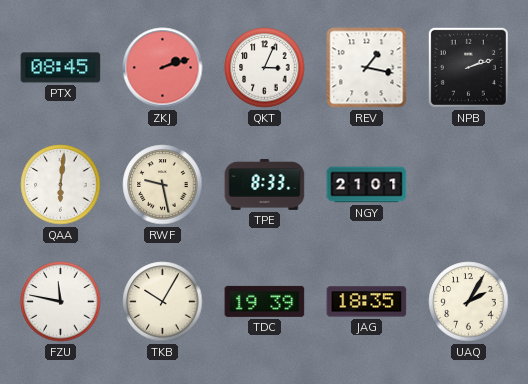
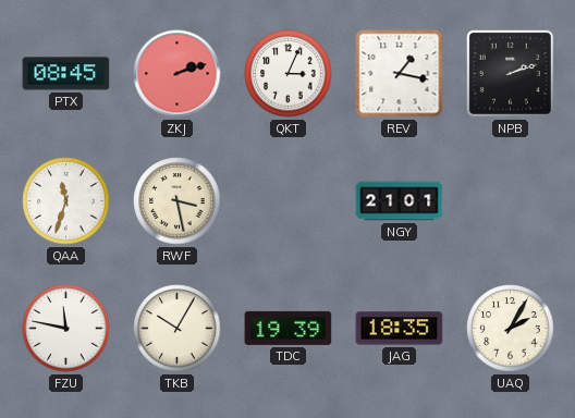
QAA: 6:01 -> 11:33
RWF: 9:28 -> 3:28
TPE: 8:33 -> none
